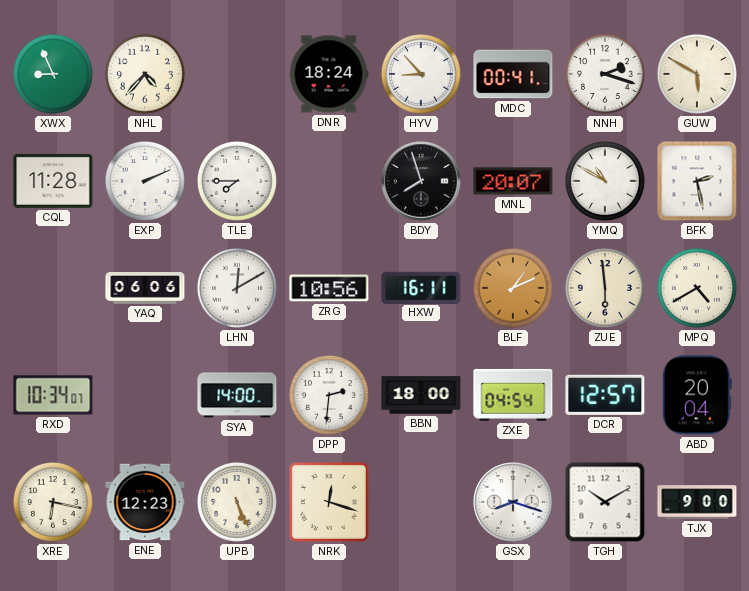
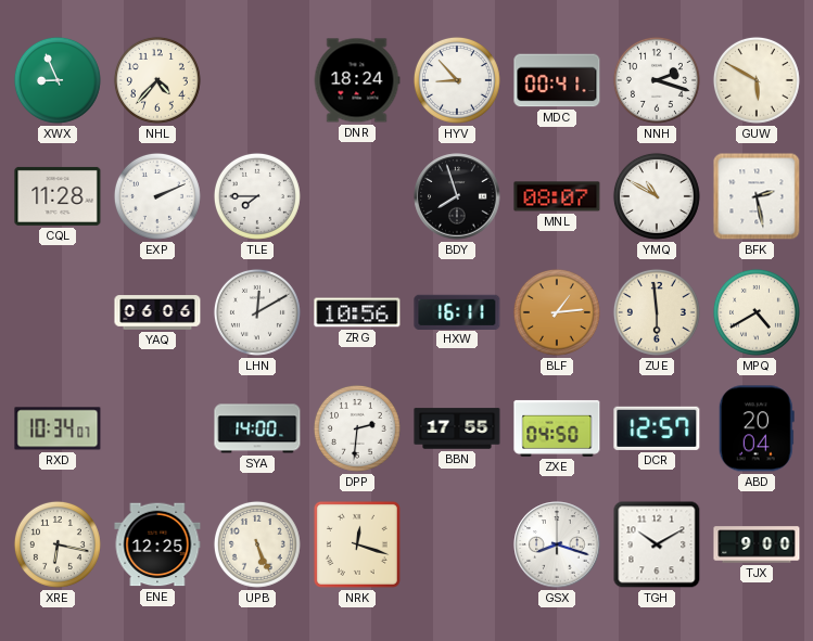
MNL: 20:07 -> 08:07
BLF: 1:11 -> 1:14
BBN: 18:00 -> 17:55
ZXE: 04:54 -> 04:50
ENE: 12:23 -> 12:25
